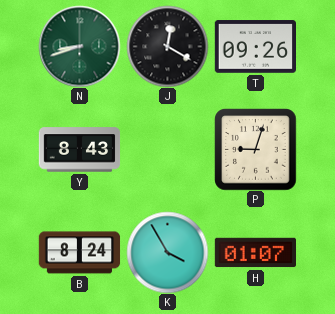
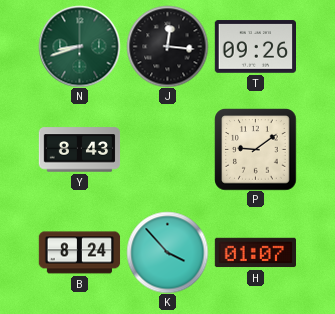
J: 12:20 -> 12:16
P: 9:03 -> 9:09
K: 3:55 -> 3:53
